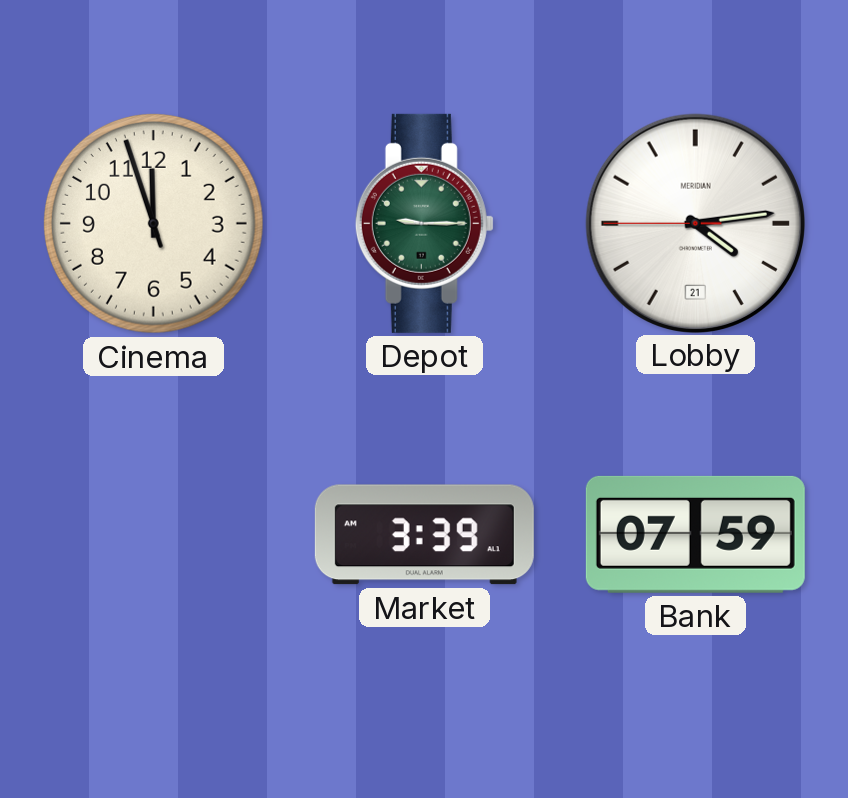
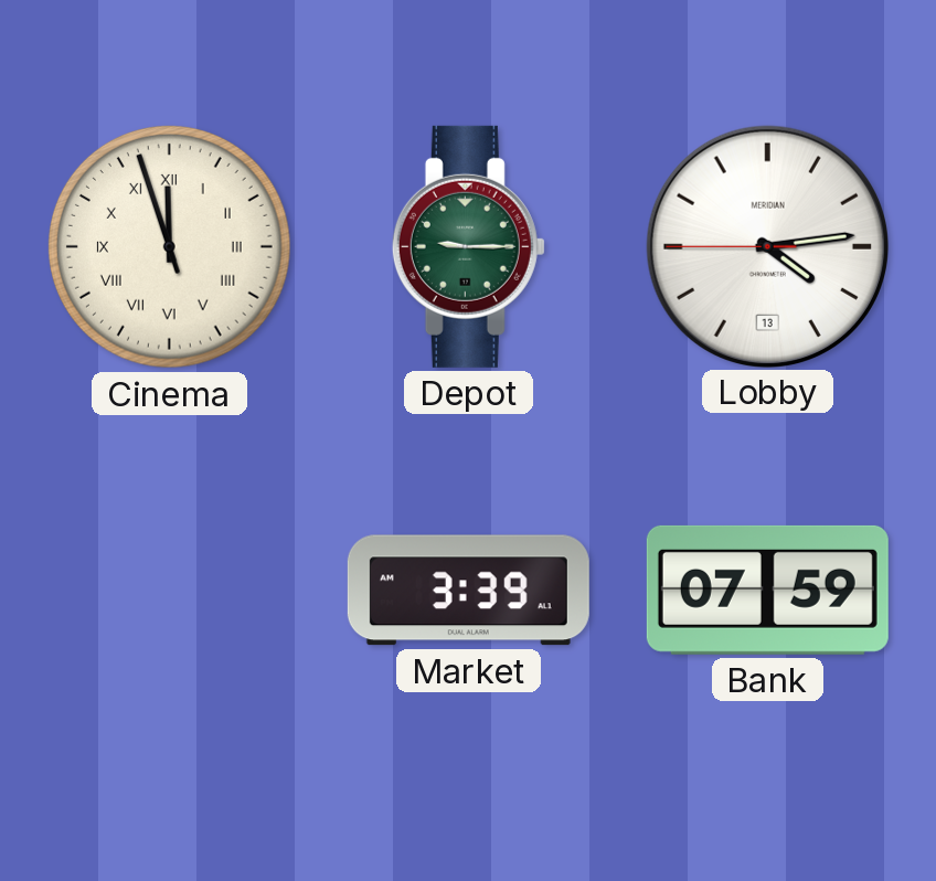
Cinema numerals: Arabic -> Roman
Lobby date: 21 -> 13
